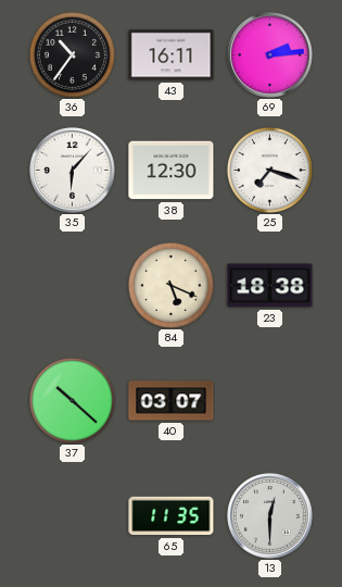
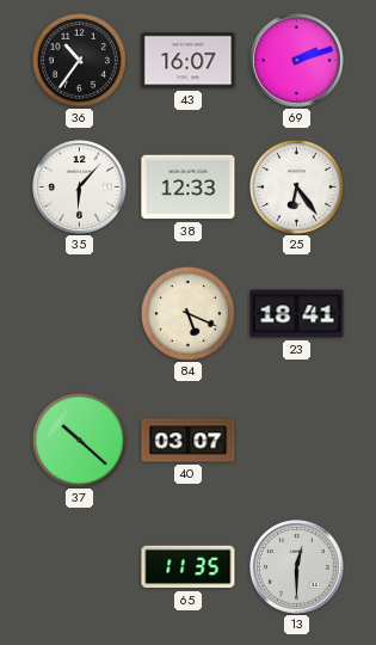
43: 16:11 -> 16:07
69: 2:14 -> 2:12
38: 12:30 -> 12:33
25: 7:18 -> 6:24
23: 18:38 -> 18:41
